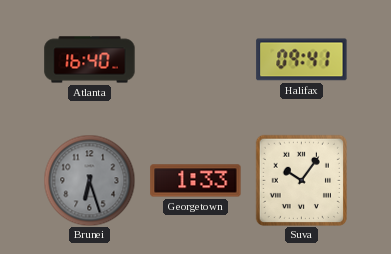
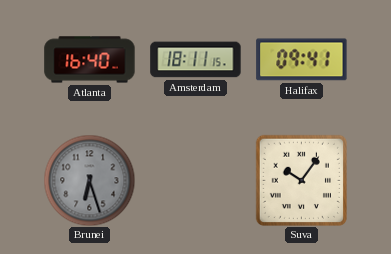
Amsterdam: none -> 18:11
Georgetown: 1:33 -> none
